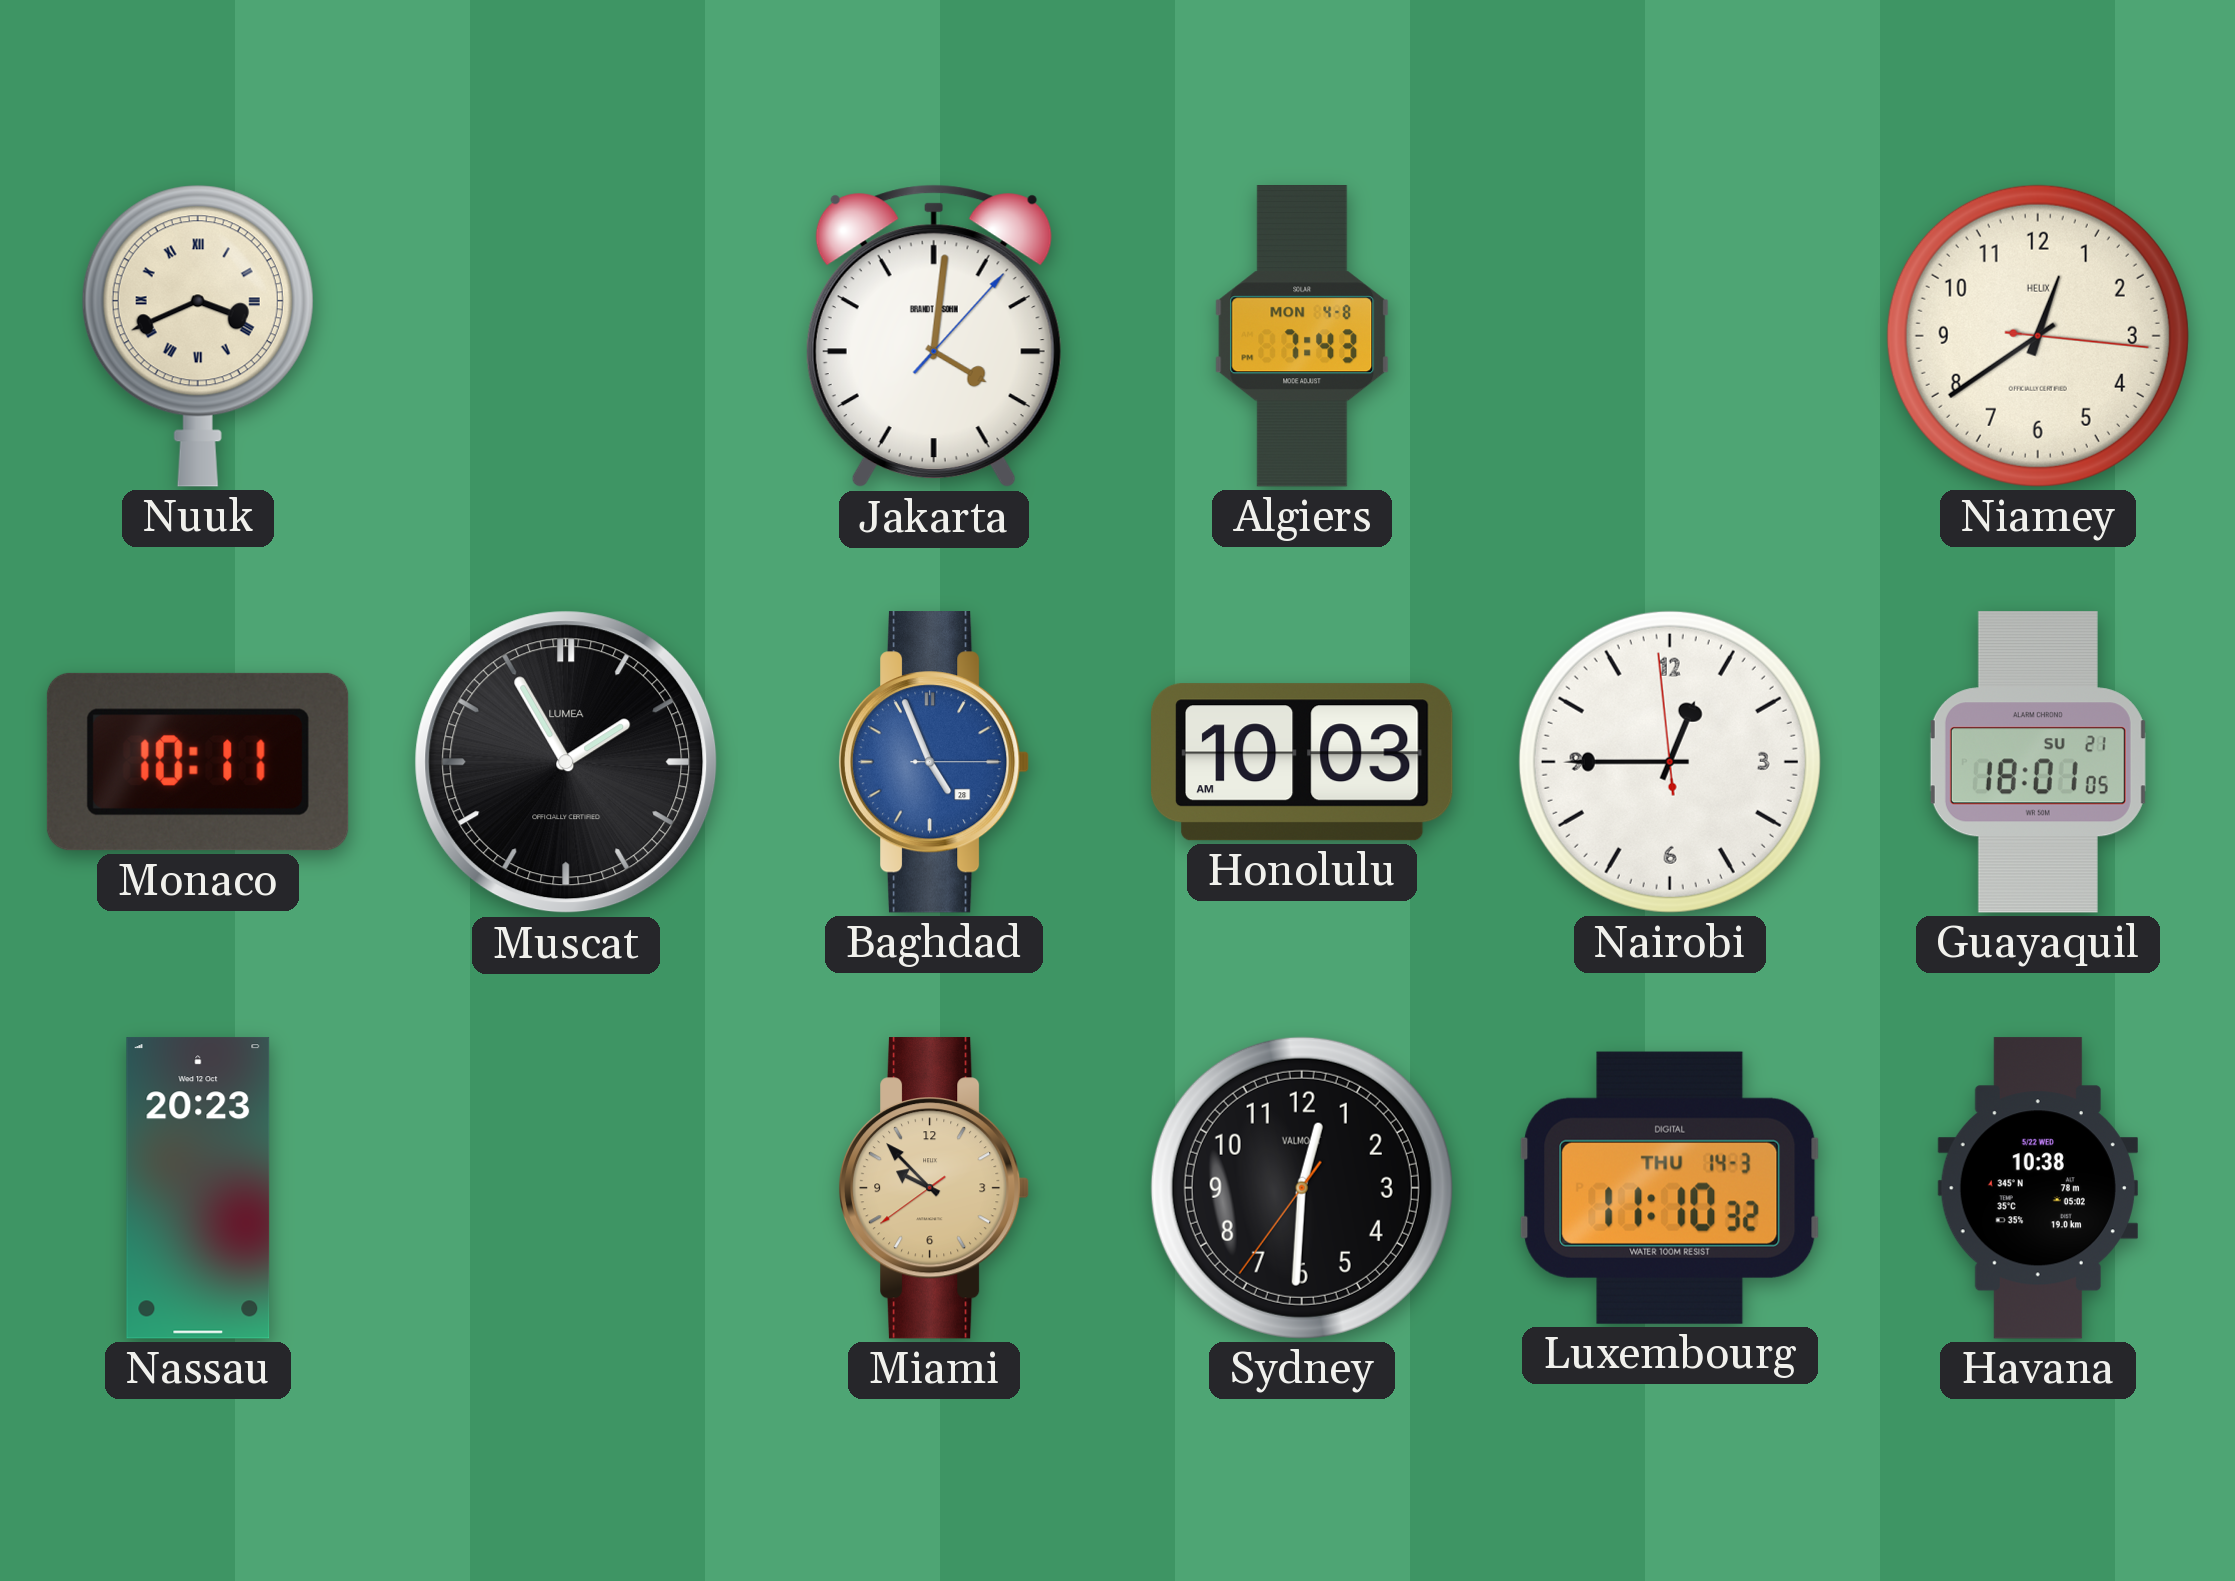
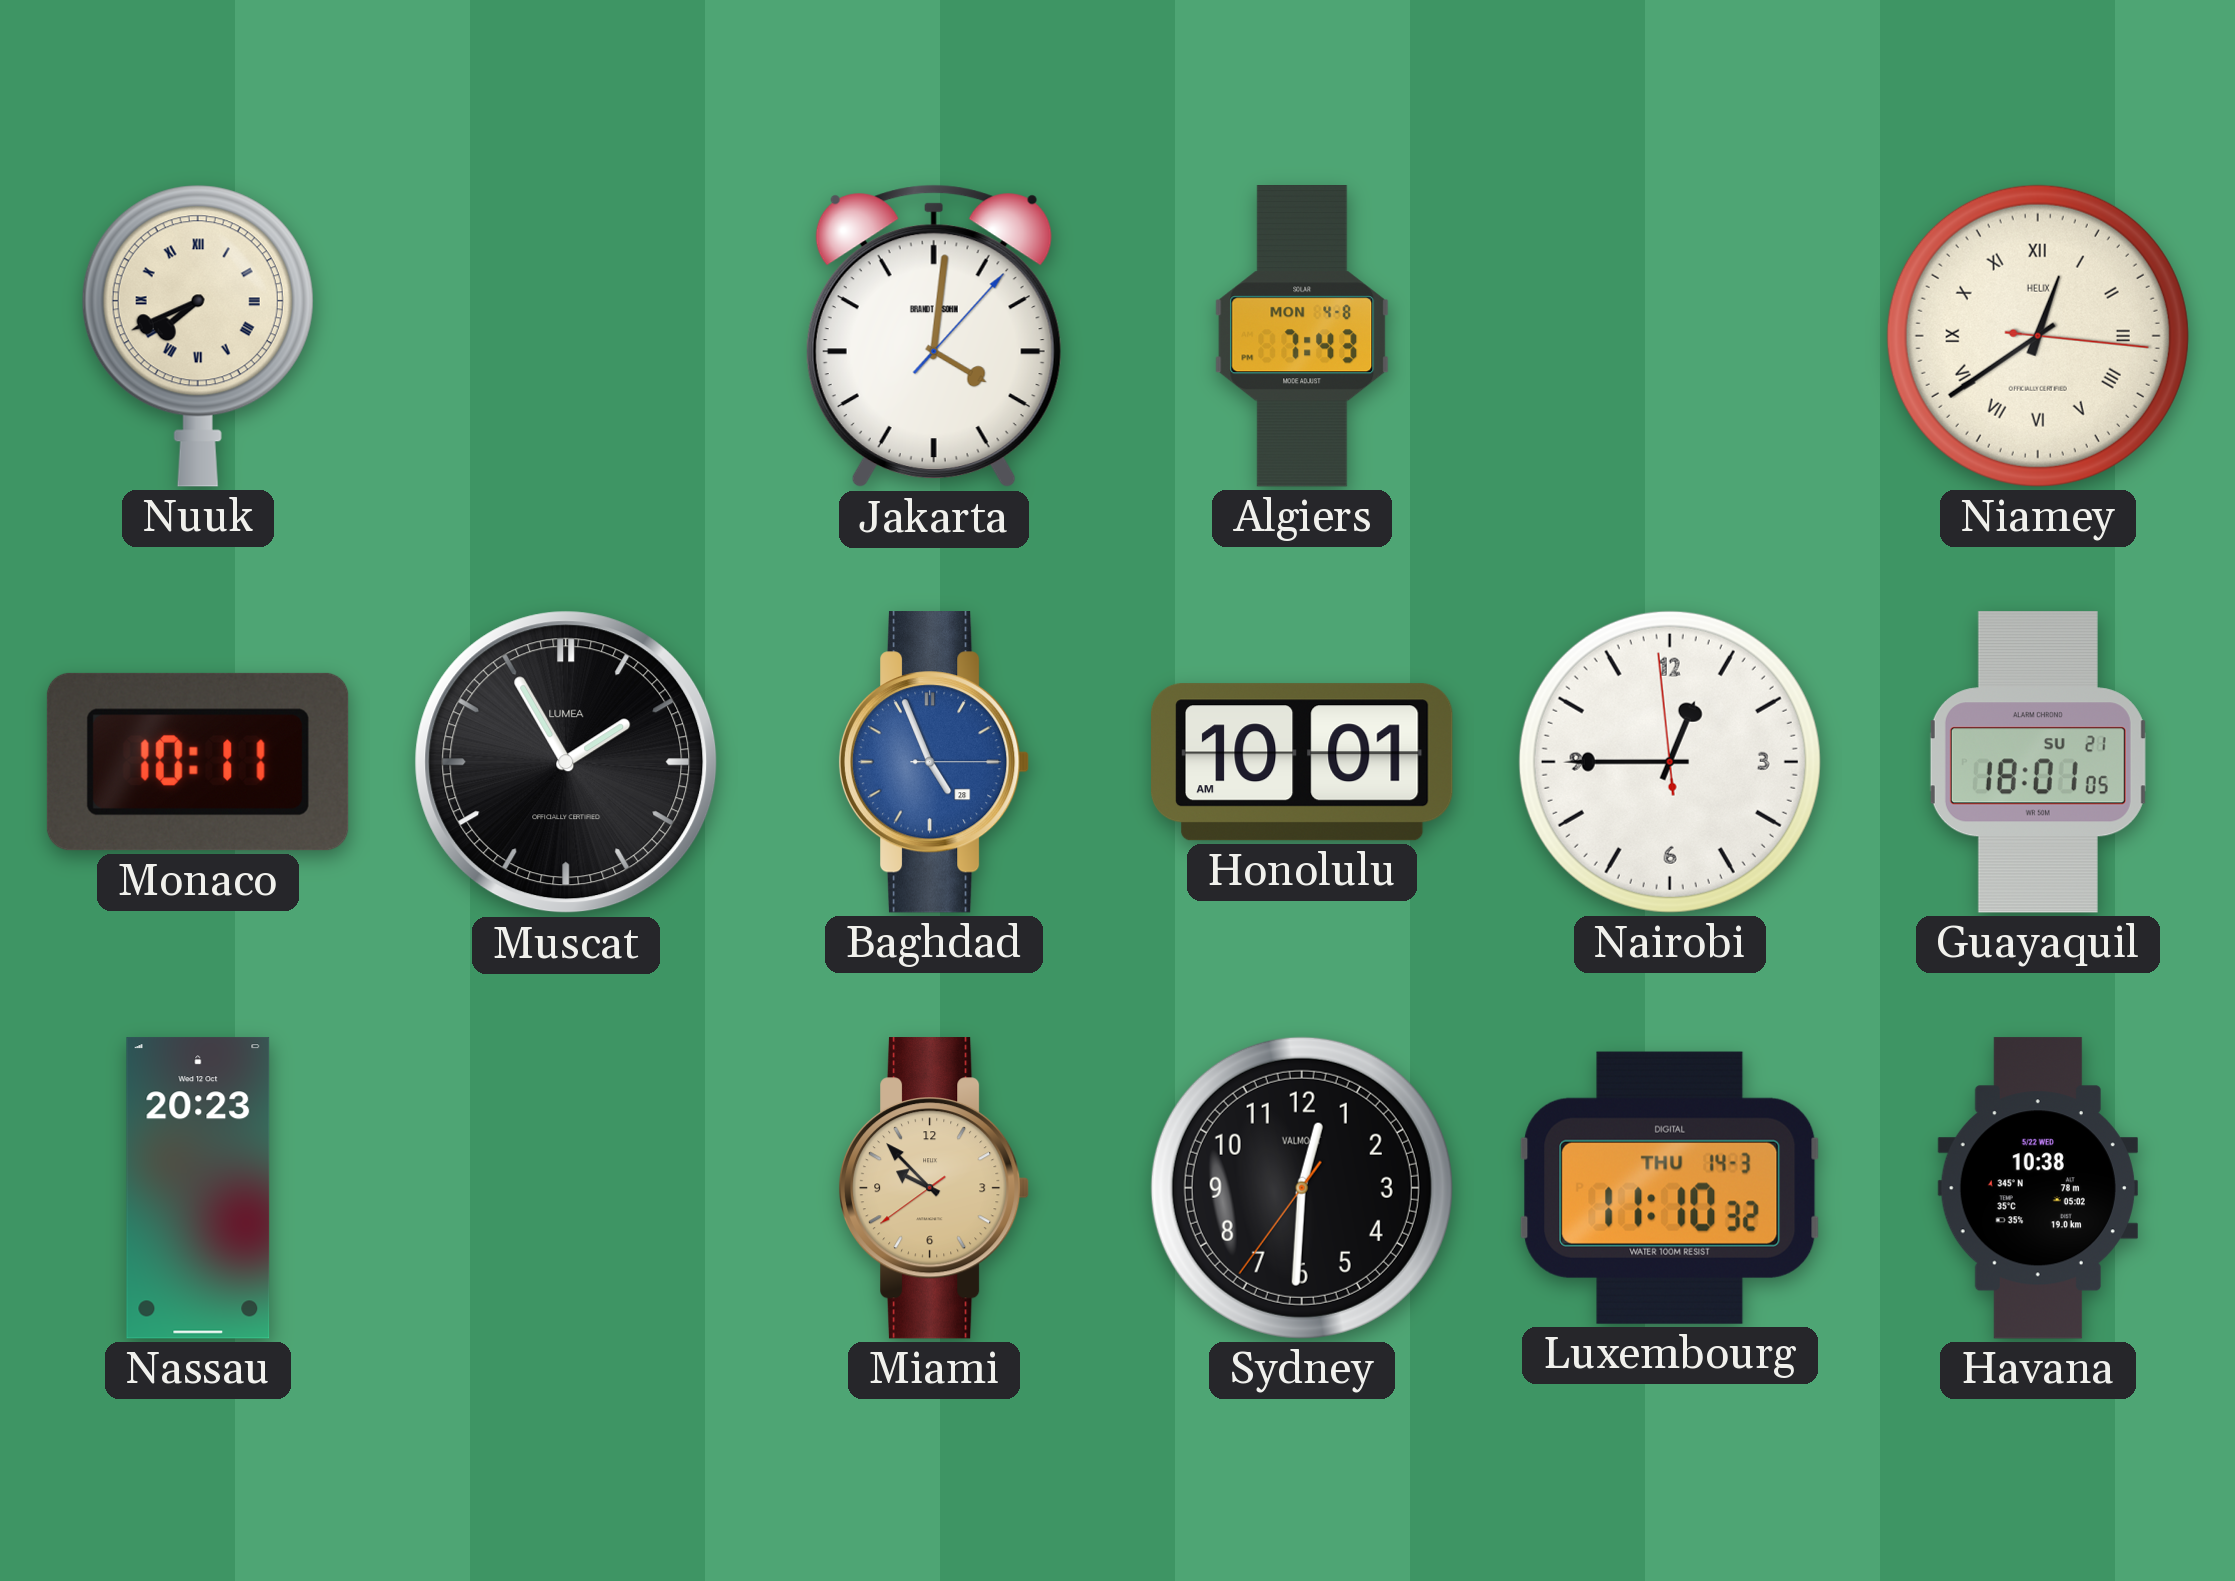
Nuuk: 3:41 -> 7:41
Niamey numerals: Arabic -> Roman
Honolulu: 10:03 -> 10:01
